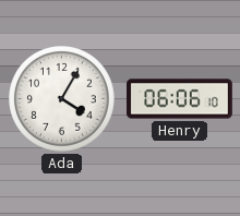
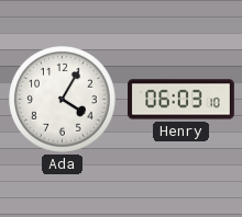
Henry: 06:06 -> 06:03
